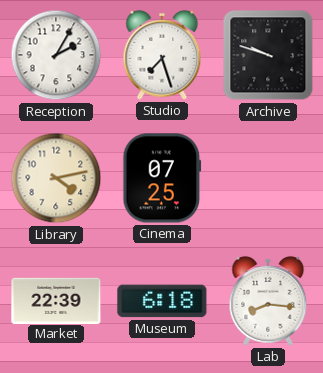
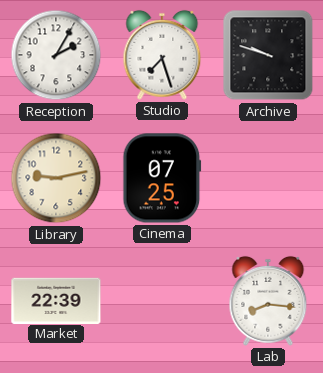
Library: 4:13 -> 9:13
Museum: 6:18 -> none
